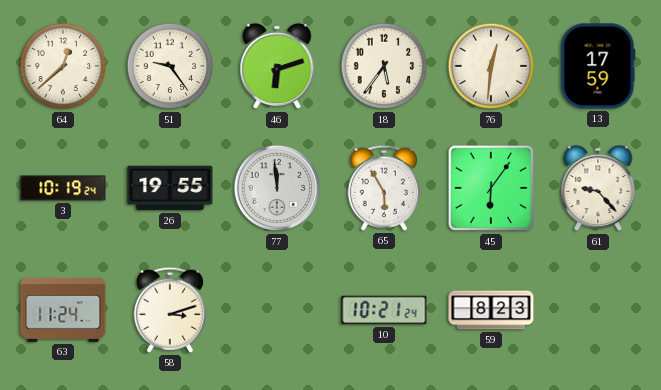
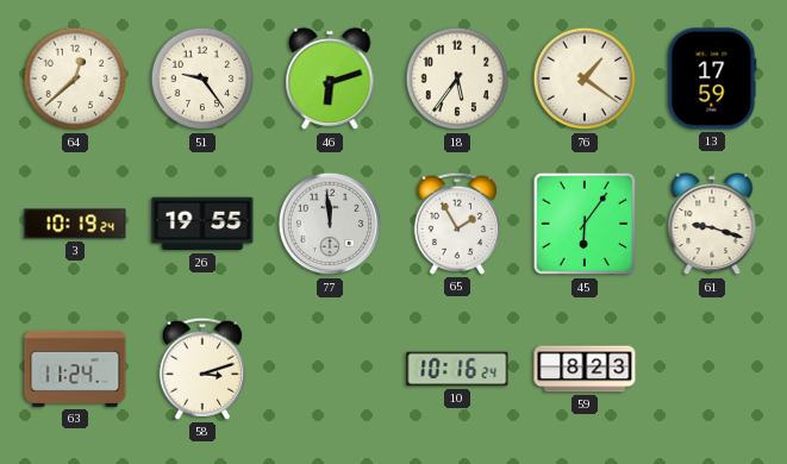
76: 12:31 -> 1:21
65: 5:55 -> 1:55
61: 9:23 -> 9:18
10: 10:21 -> 10:16
